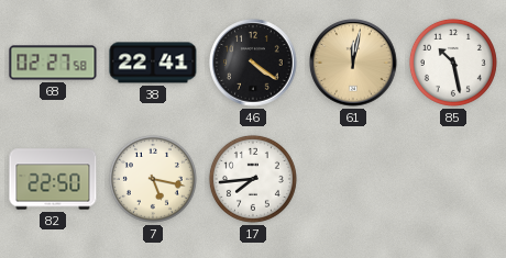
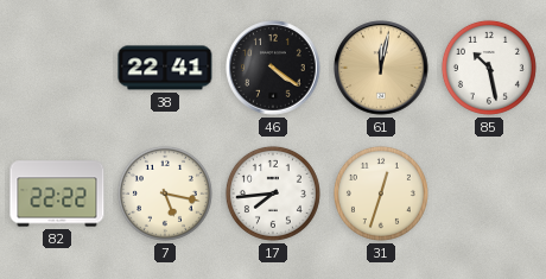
68: 02:27 -> none
82: 22:50 -> 22:22
31: none -> 12:33
